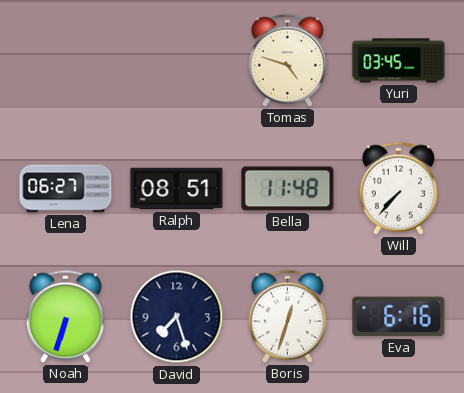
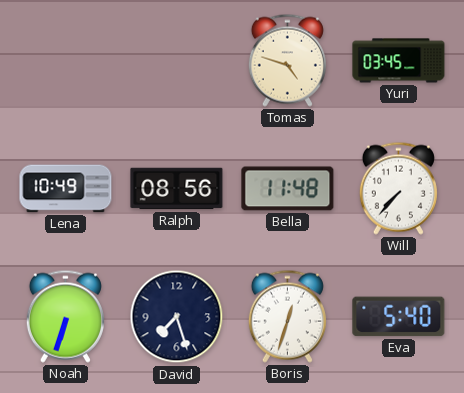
Lena: 06:27 -> 10:49
Ralph: 08:51 -> 08:56
Eva: 6:16 -> 5:40
